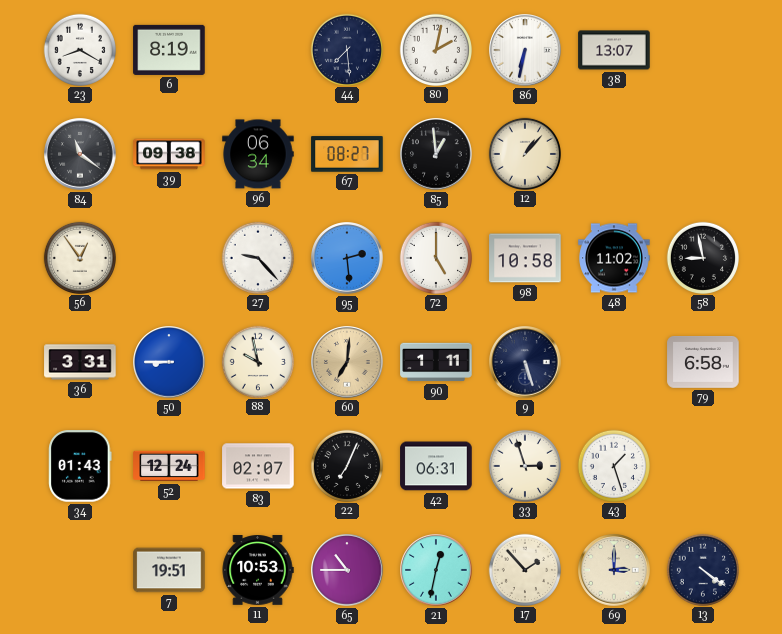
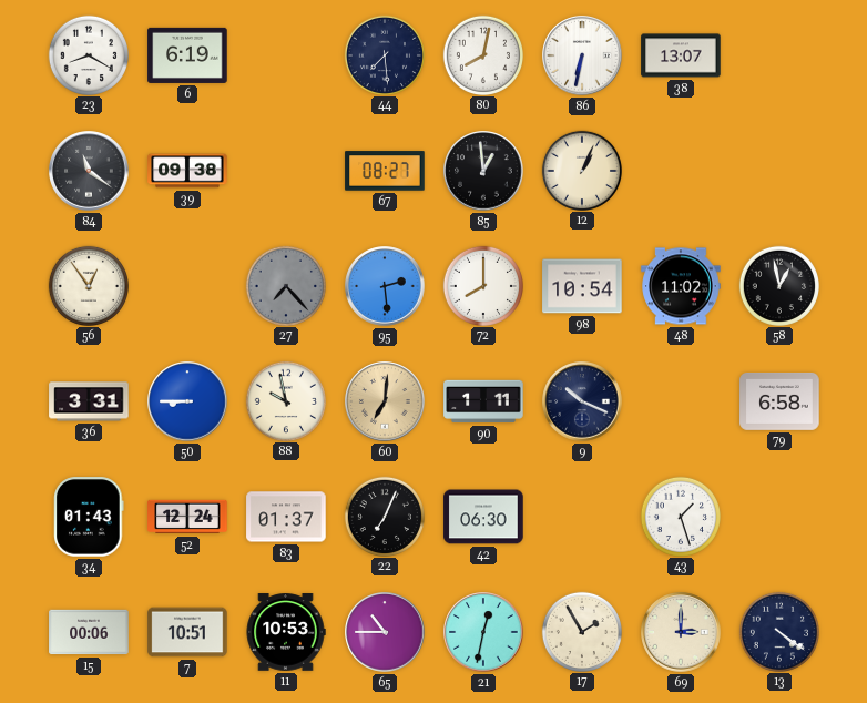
6: 8:19 -> 6:19
80: 2:02 -> 8:02
96: 06:34 -> none
12: 1:07 -> 1:04
27: 9:23 -> 7:23
27 dial: white -> grey
72: 5:00 -> 8:00
98: 10:58 -> 10:54
58: 8:58 -> 12:58
9: 5:27 -> 10:19
83: 02:07 -> 01:37
42: 06:31 -> 06:30
33: 2:57 -> none
15: none -> 00:06
7: 19:51 -> 10:51
17: 1:53 -> 1:55
